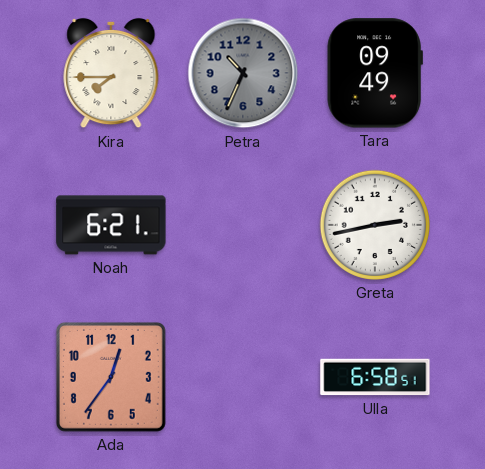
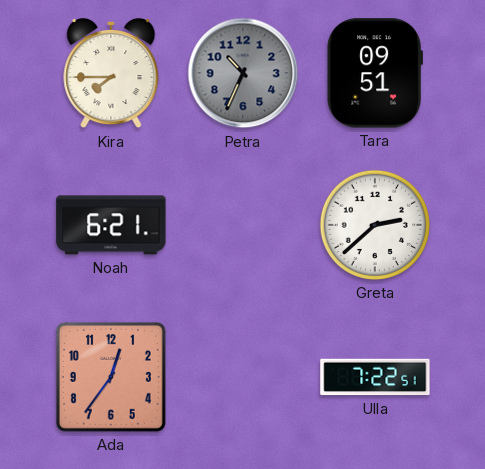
Tara: 09:49 -> 09:51
Greta: 2:43 -> 2:38
Ulla: 6:58 -> 7:22
